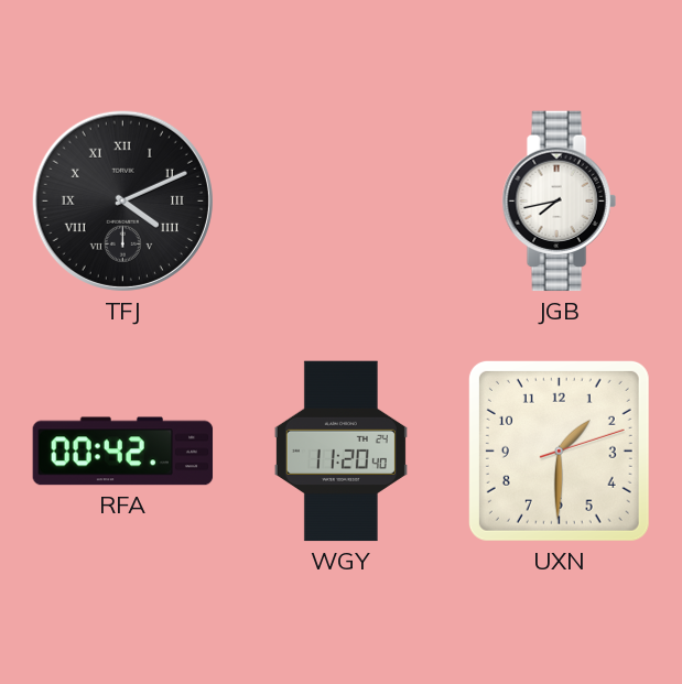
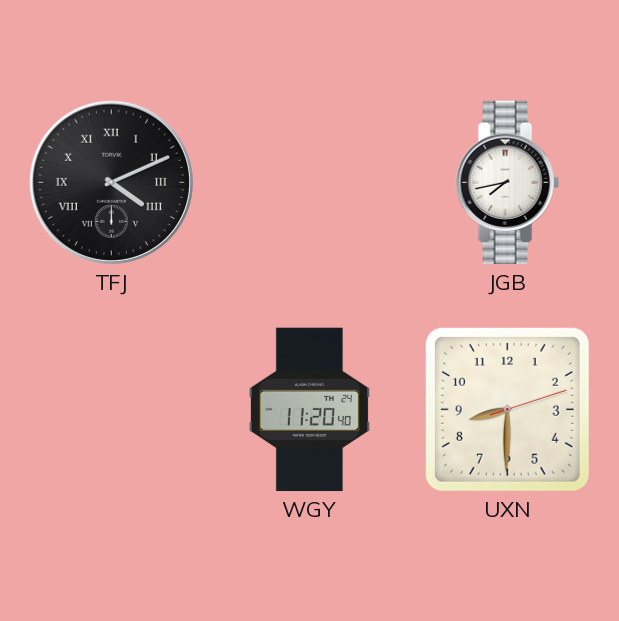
RFA: 00:42 -> none
UXN: 1:30 -> 8:30
